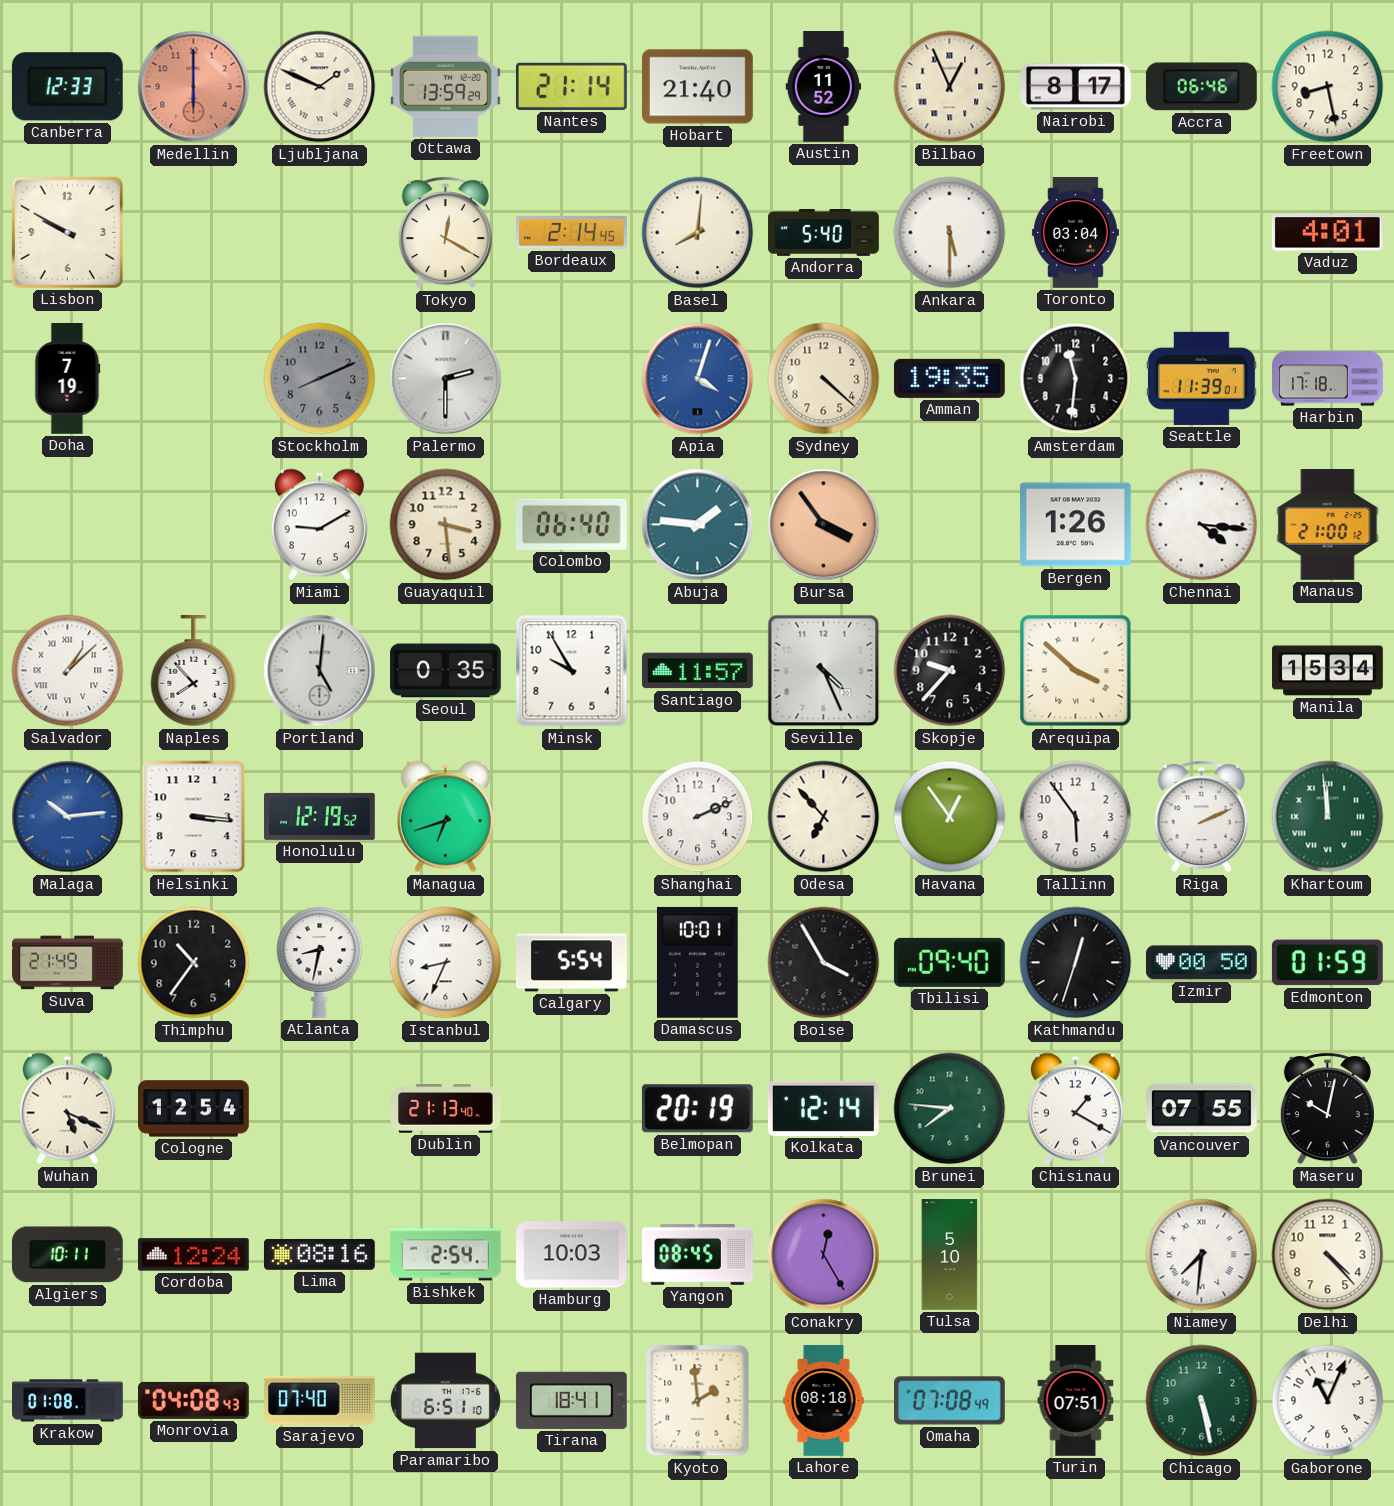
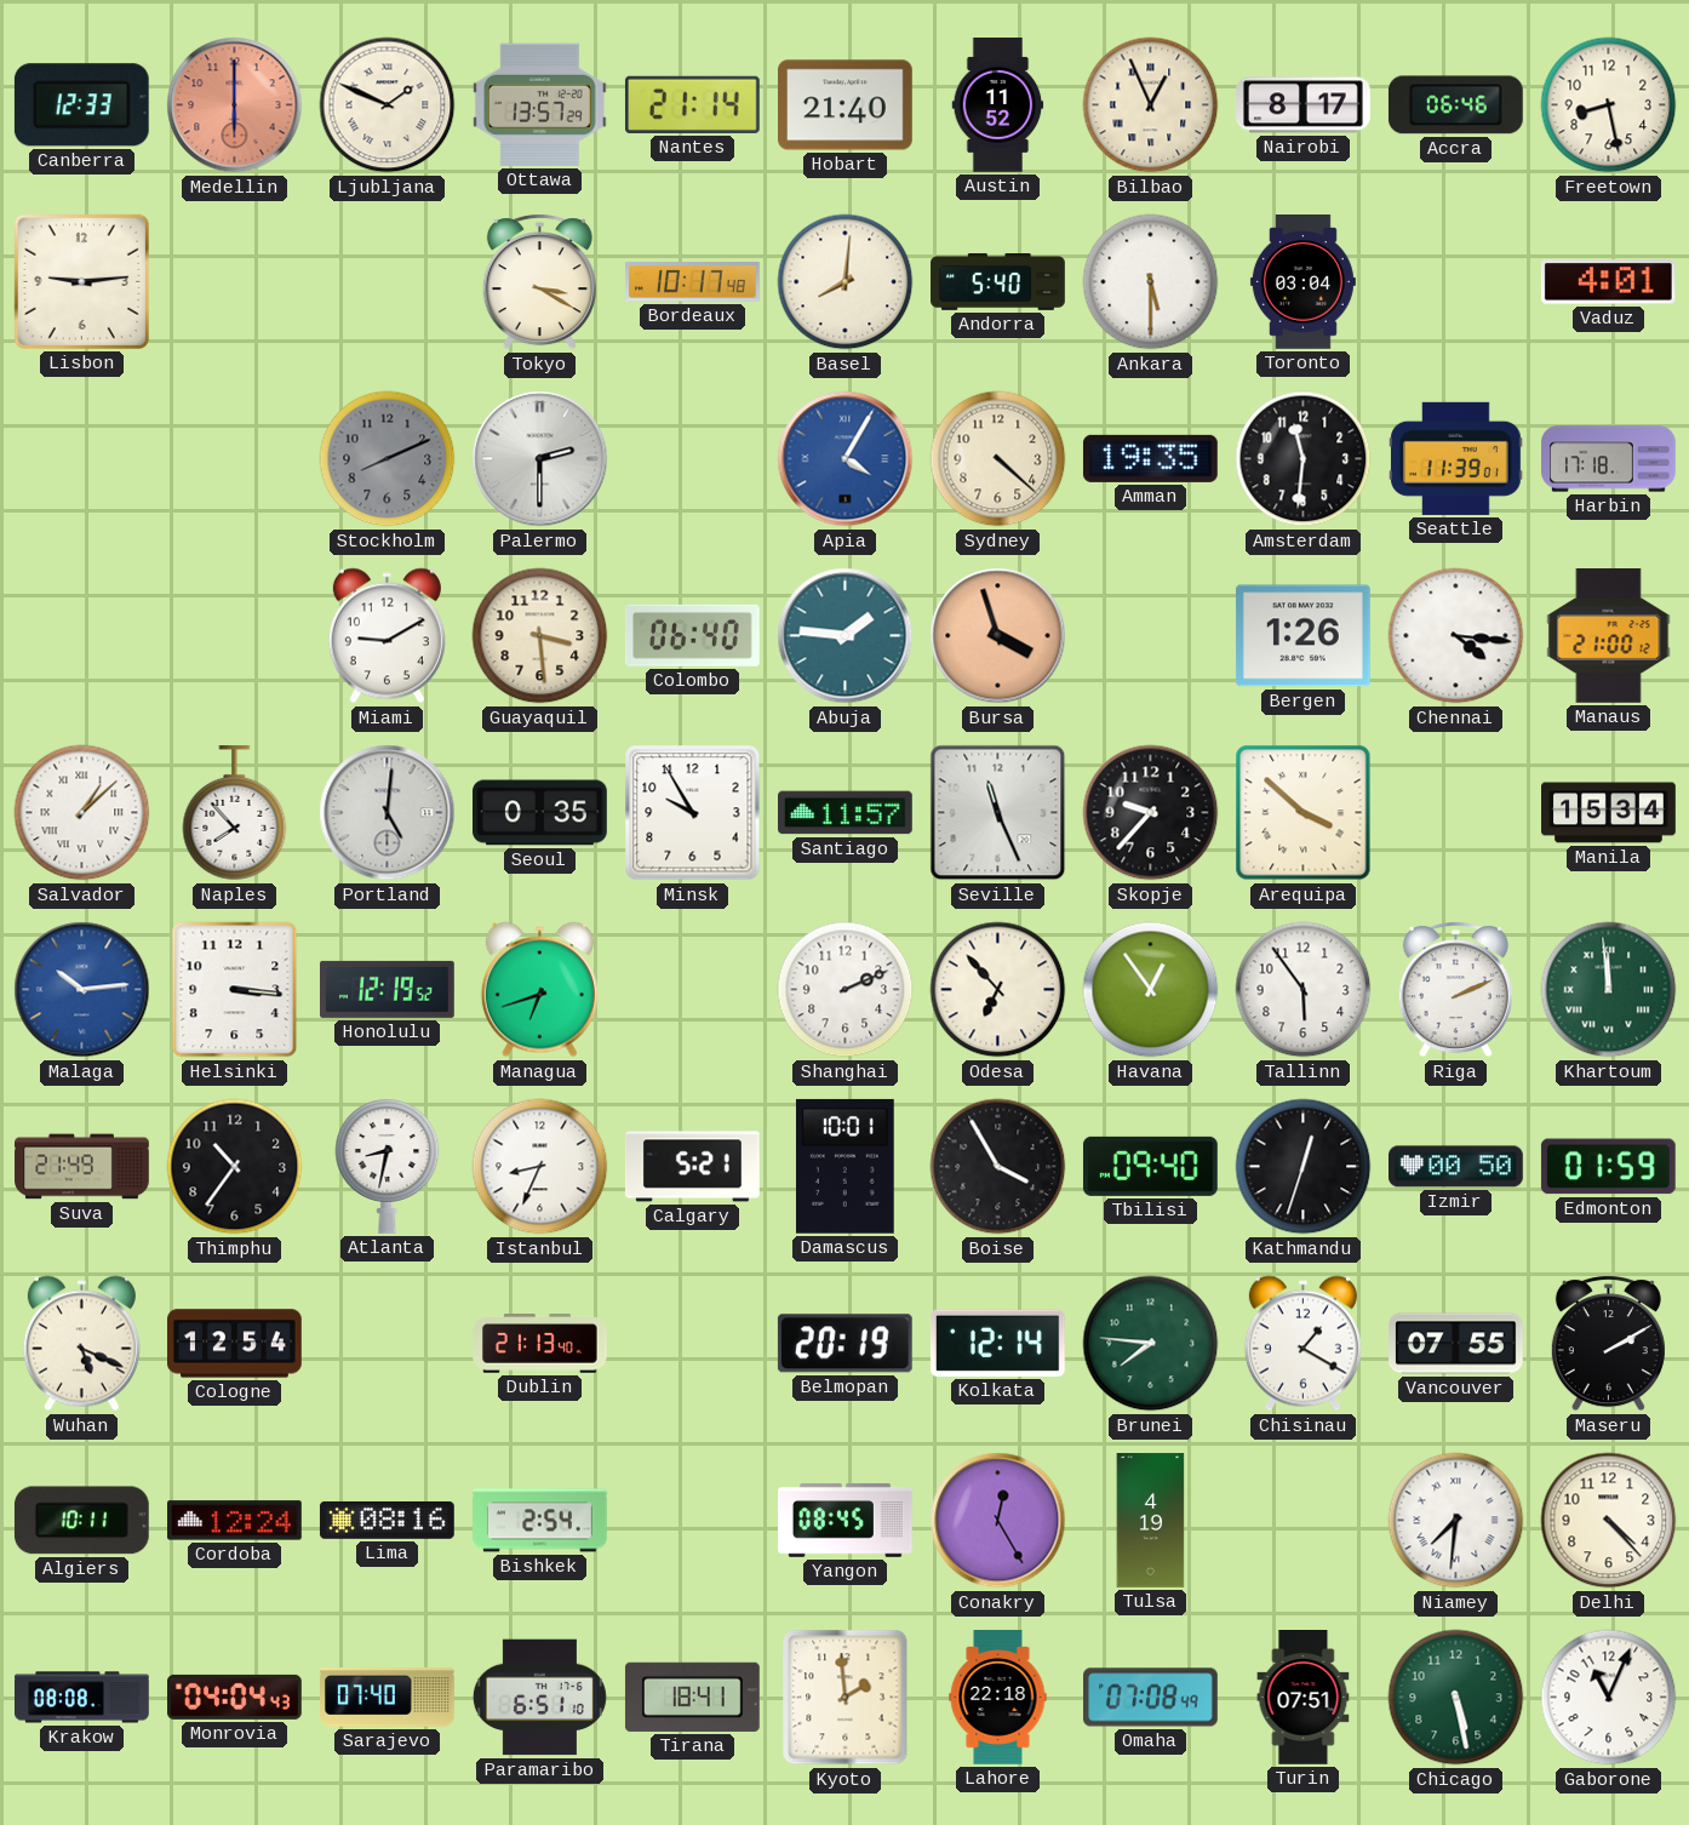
Ottawa: 13:59 -> 13:57
Lisbon: 9:50 -> 9:14
Tokyo: 12:20 -> 3:20
Bordeaux: 2:14 -> 10:17
Doha: 7:19 -> none
Apia: 4:03 -> 4:05
Bursa: 3:54 -> 3:57
Seville: 4:26 -> 11:26
Calgary: 5:54 -> 5:21
Maseru: 10:02 -> 2:10
Hamburg: 10:03 -> none
Tulsa: 5:10 -> 4:19
Krakow: 01:08 -> 08:08
Monrovia: 04:08 -> 04:04
Lahore: 08:18 -> 22:18
